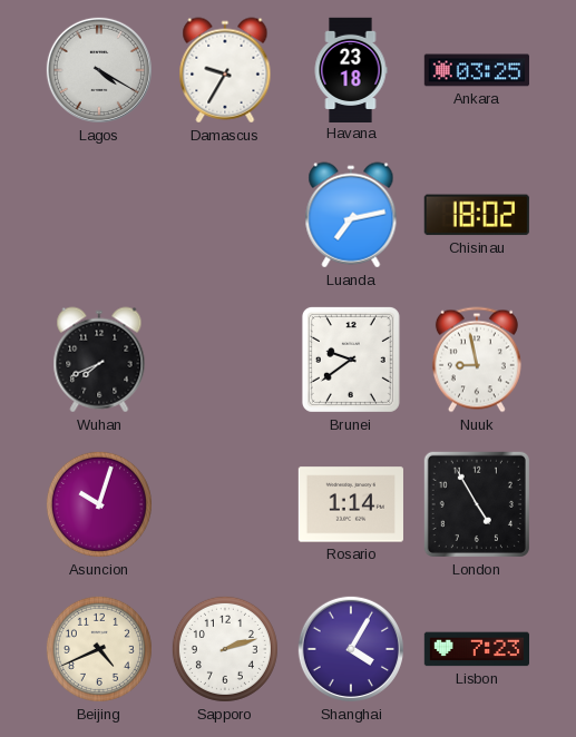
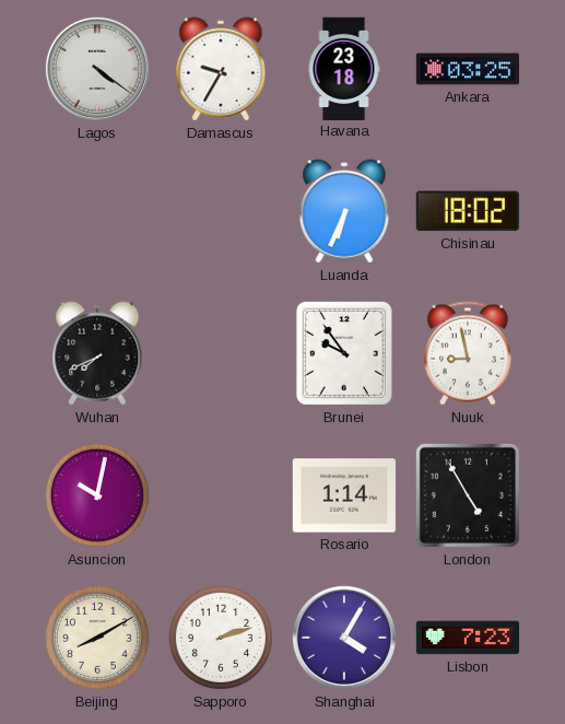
Lagos: 4:20 -> 4:21
Luanda: 7:13 -> 6:34
Brunei: 9:39 -> 9:54
Asuncion: 10:03 -> 10:02
Beijing: 4:41 -> 8:10
